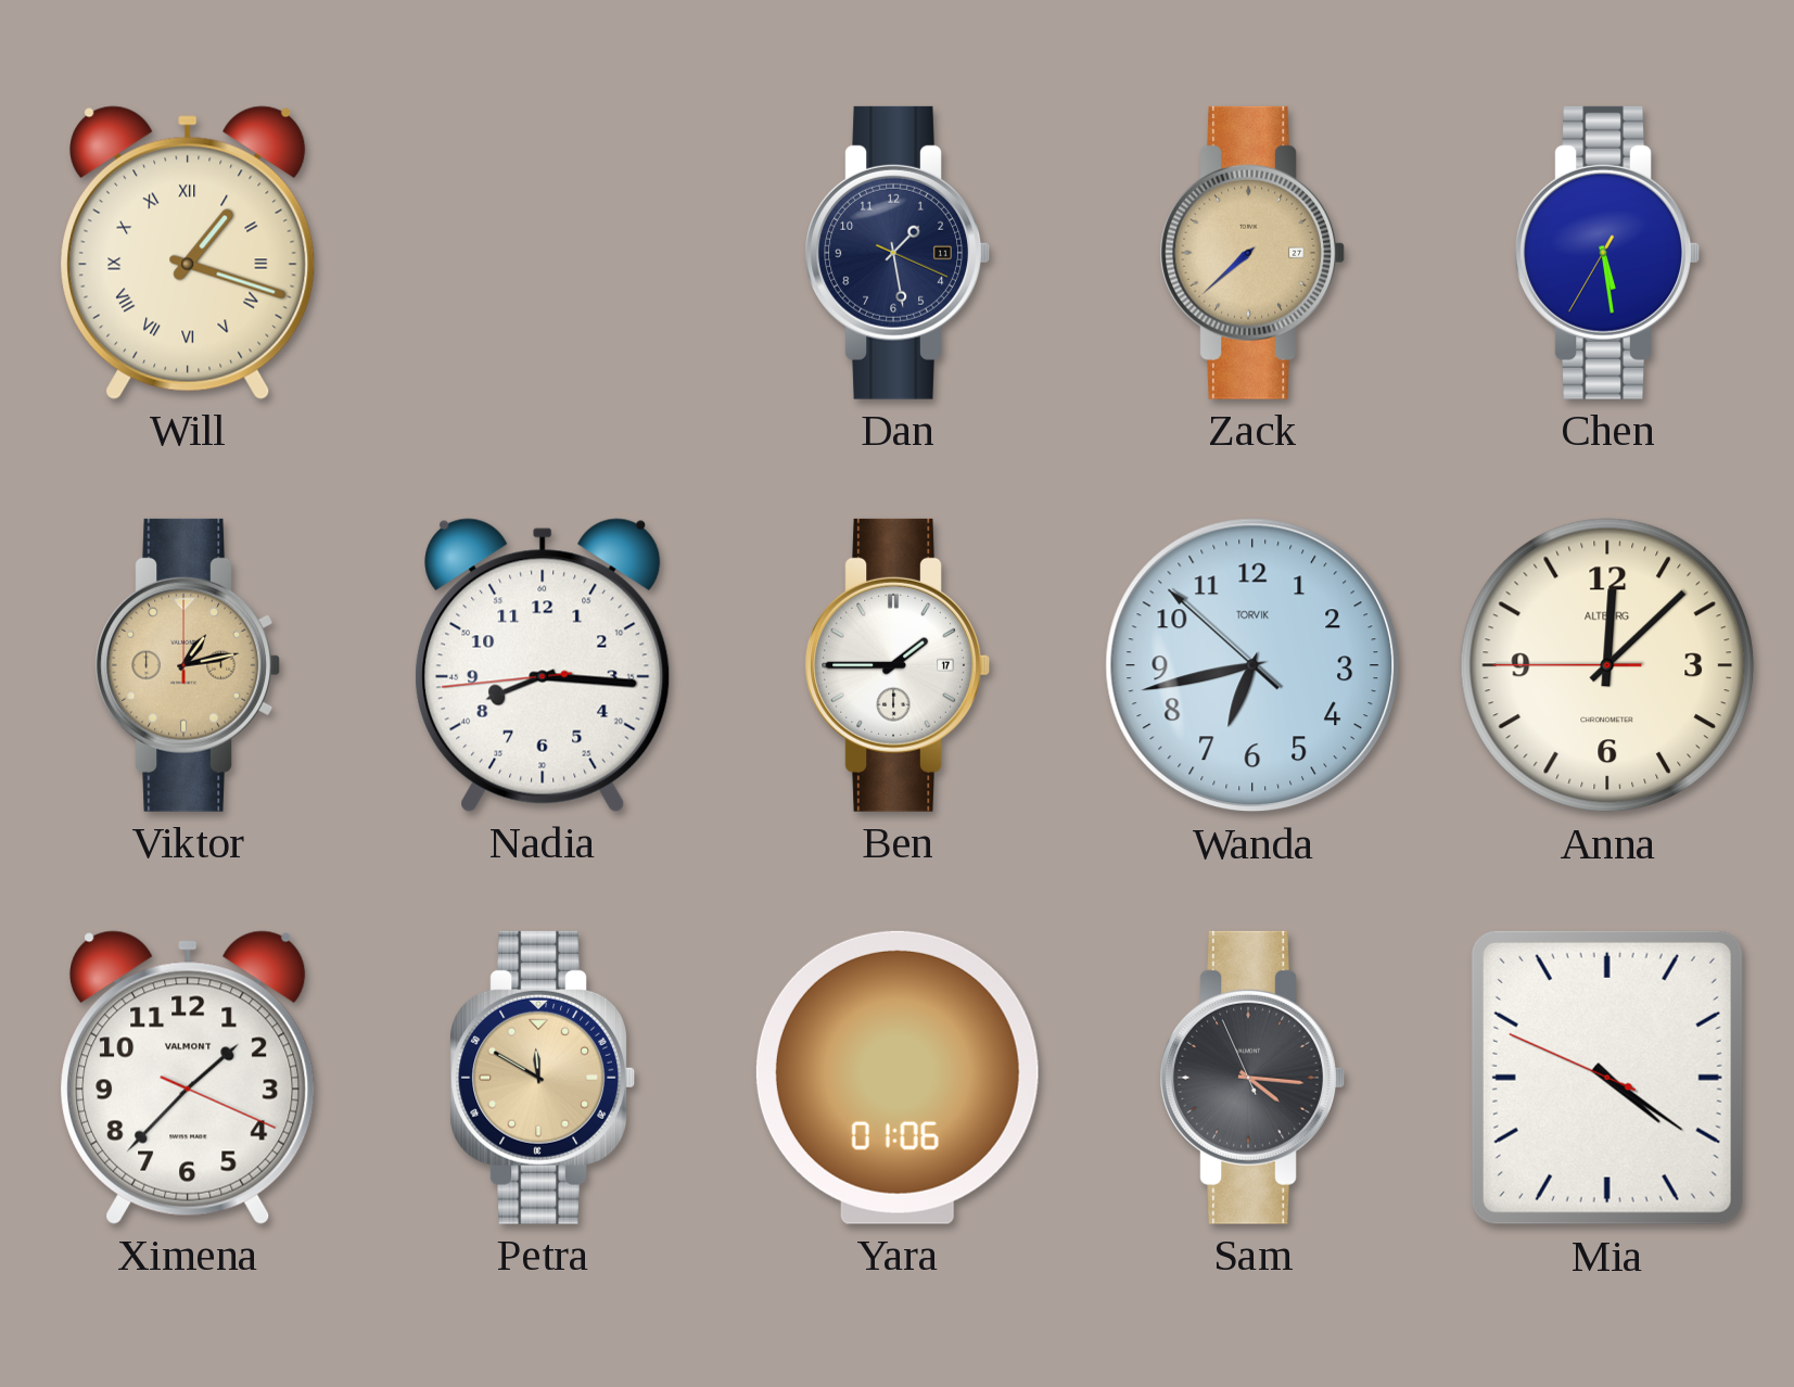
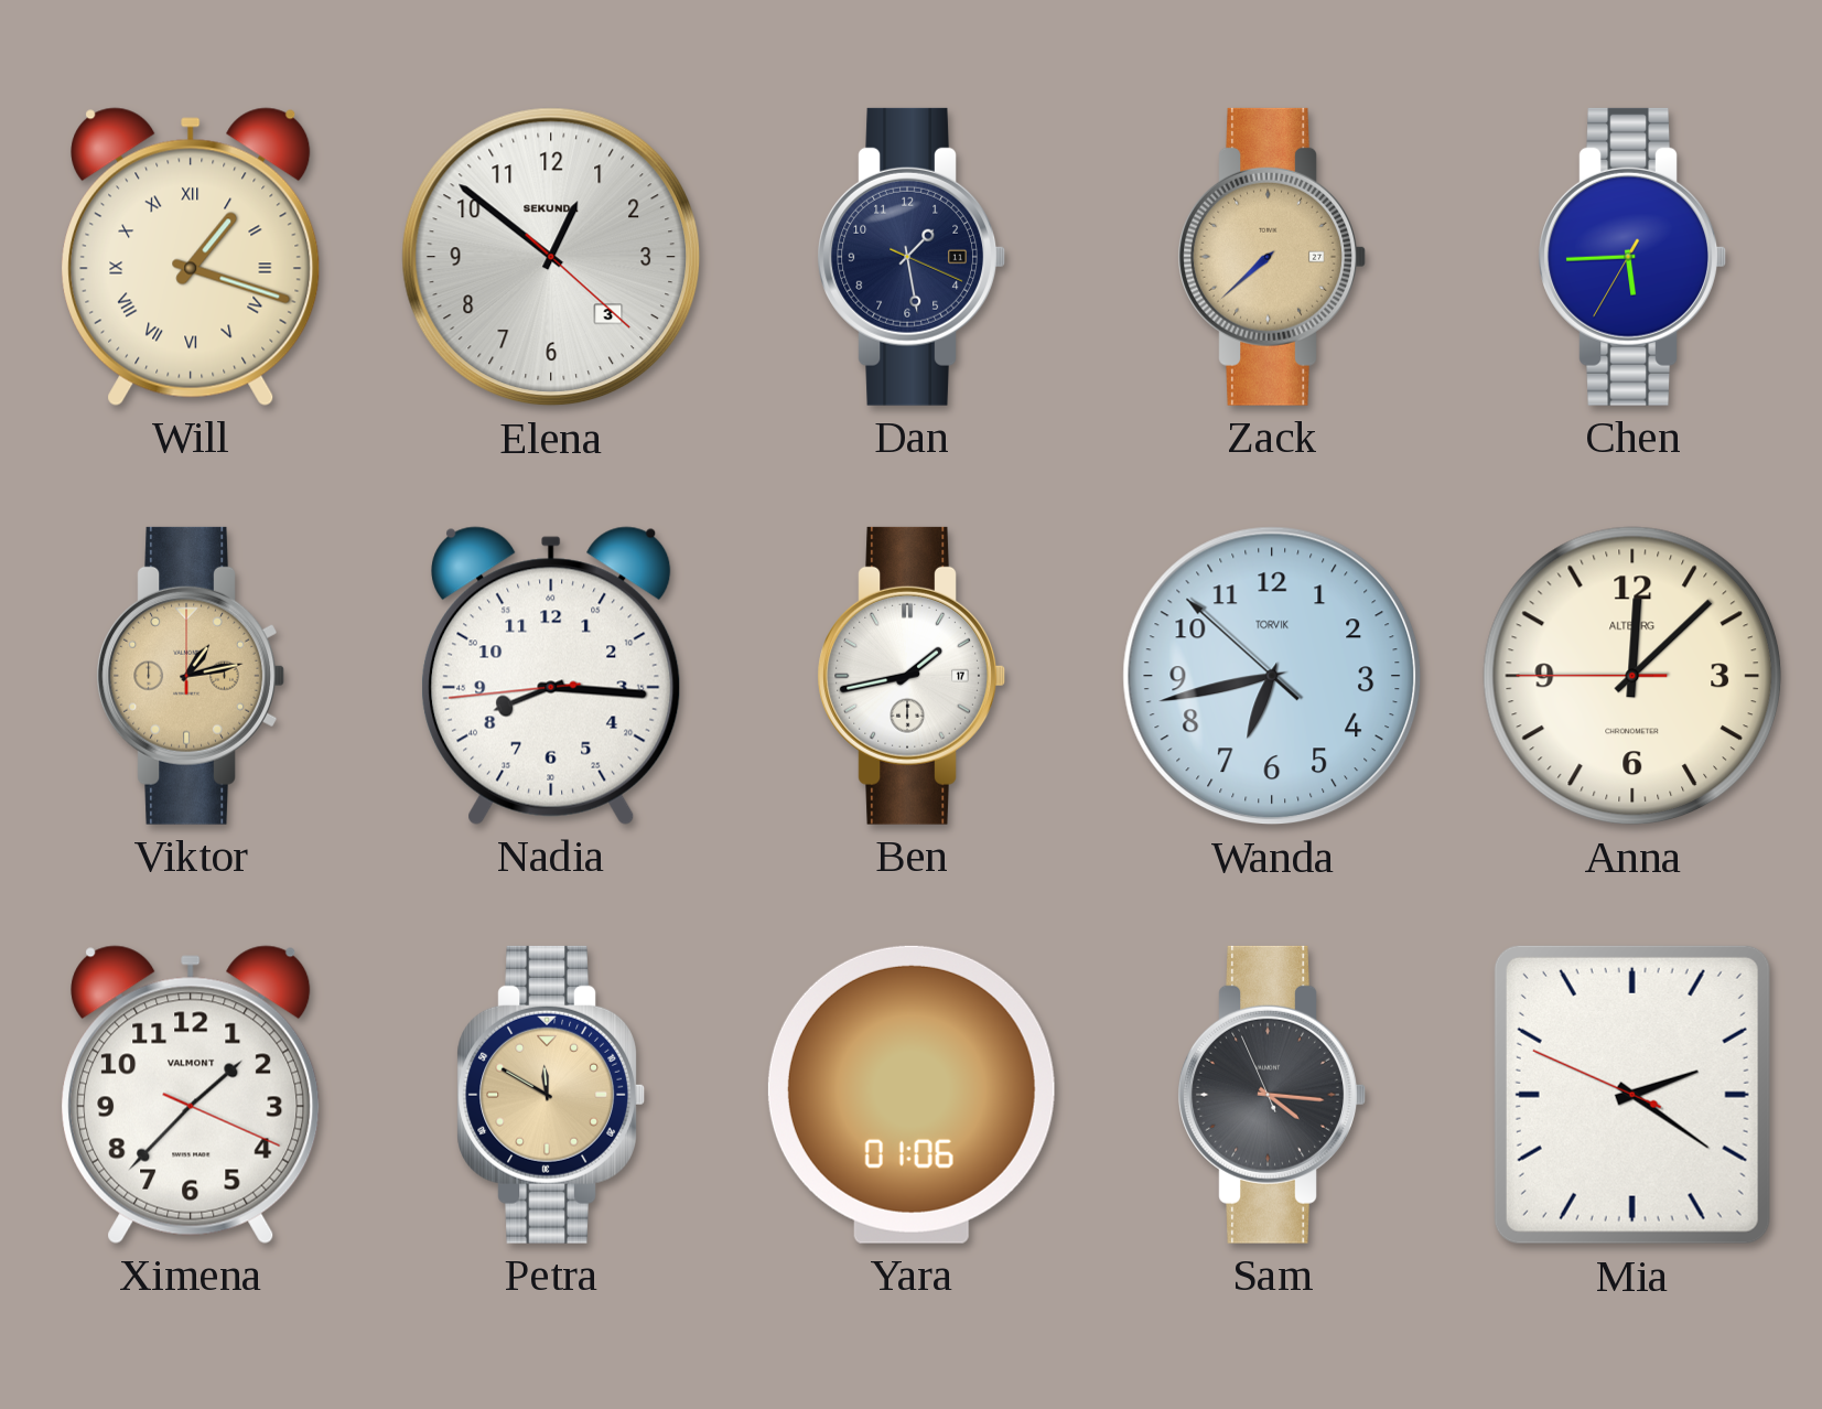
Elena: none -> 12:51
Chen: 5:28 -> 5:44
Ben: 1:45 -> 1:43
Mia: 4:20 -> 2:20
